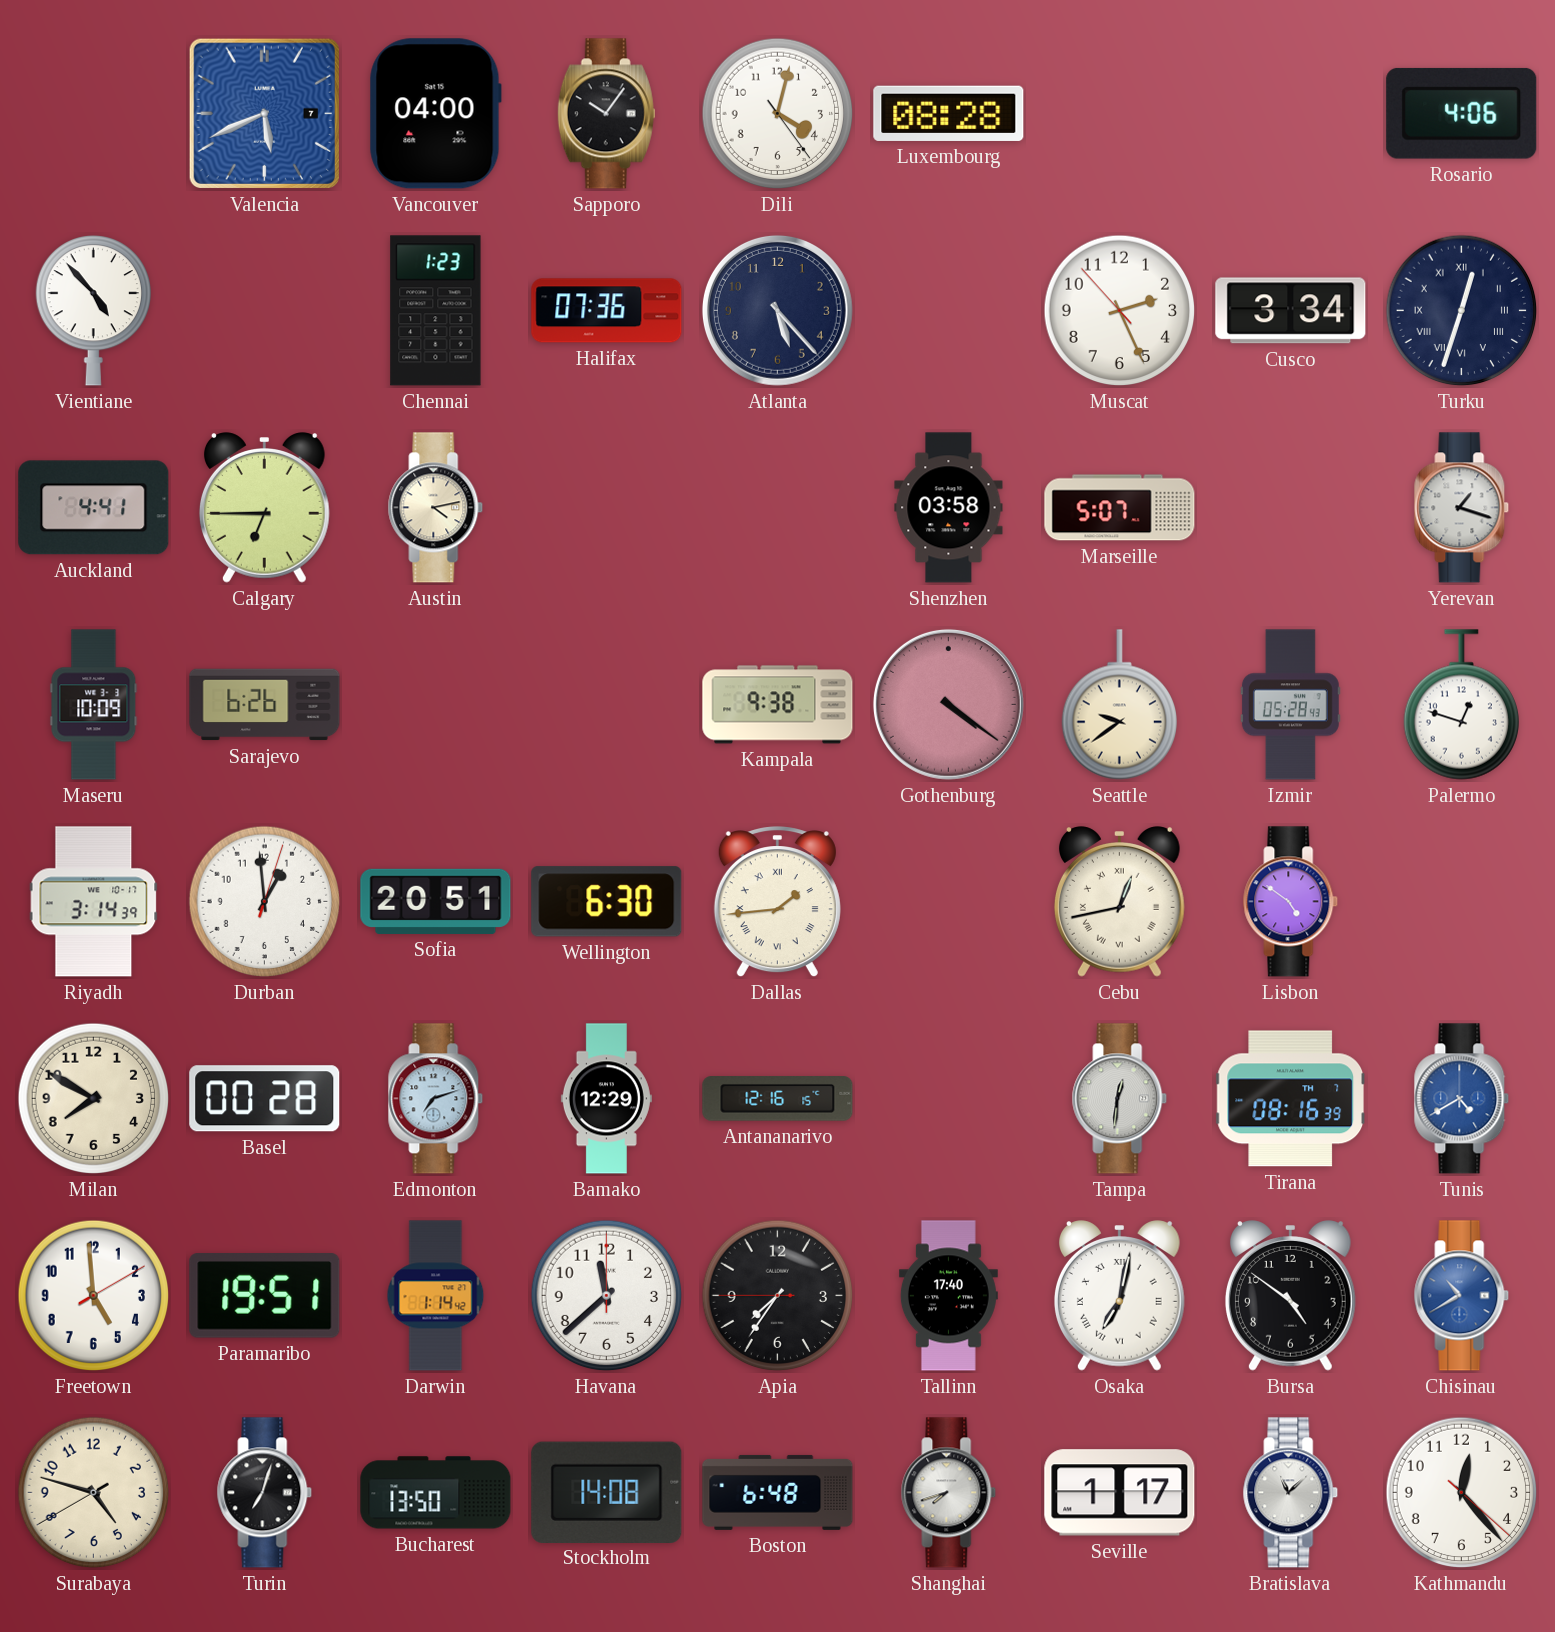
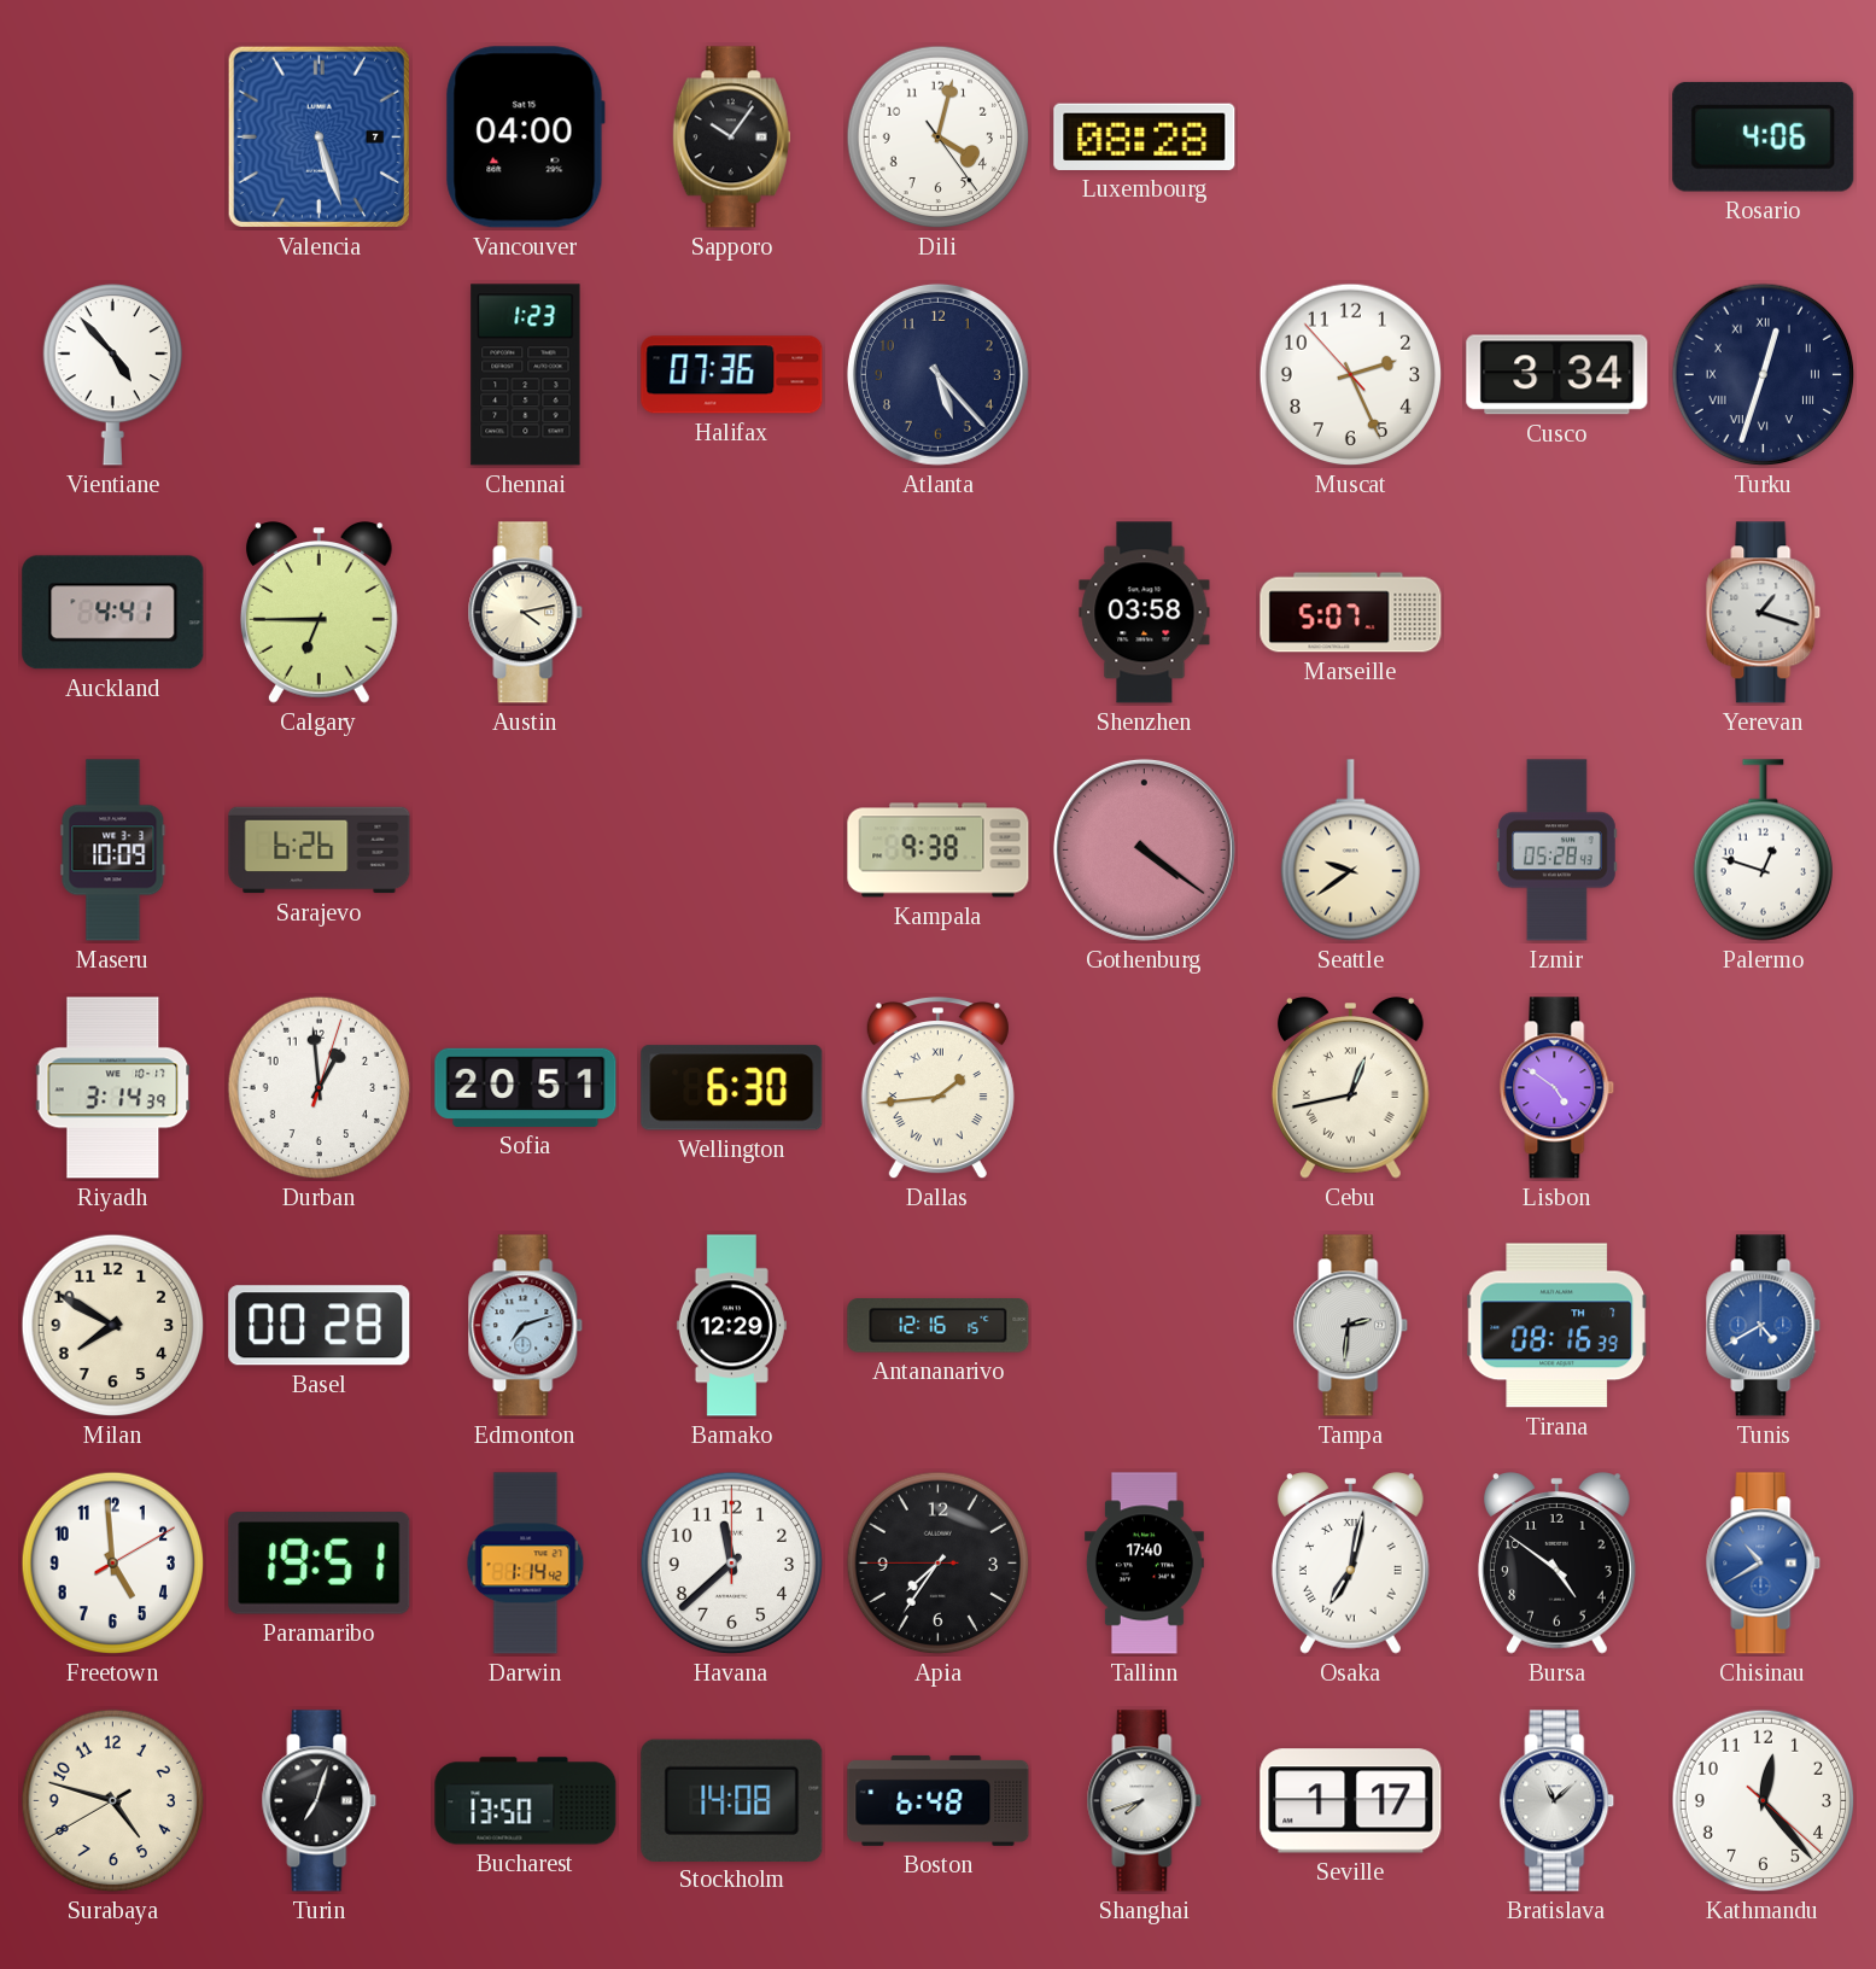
Valencia: 5:41 -> 5:27
Tampa: 12:31 -> 2:31
